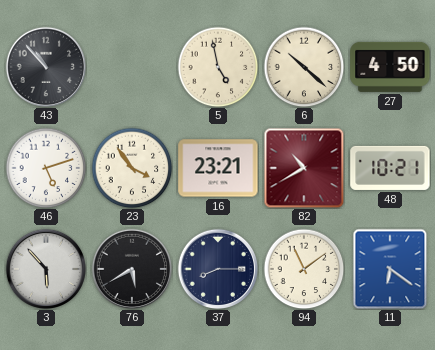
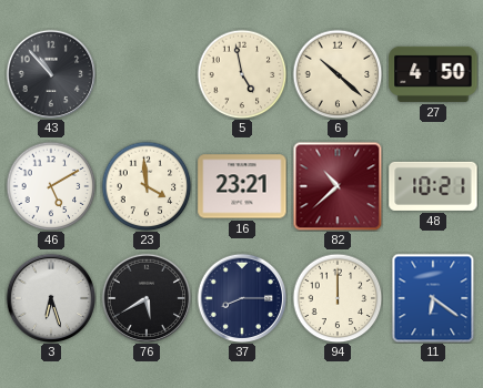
46: 5:12 -> 5:10
23: 3:54 -> 3:59
82: 10:40 -> 10:38
3: 5:53 -> 6:27
94: 11:09 -> 12:00
